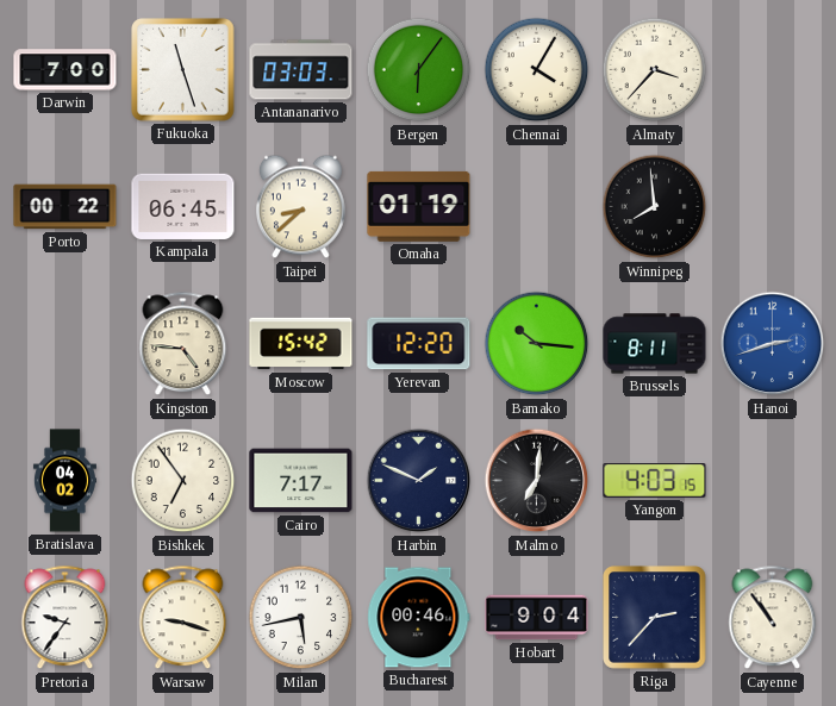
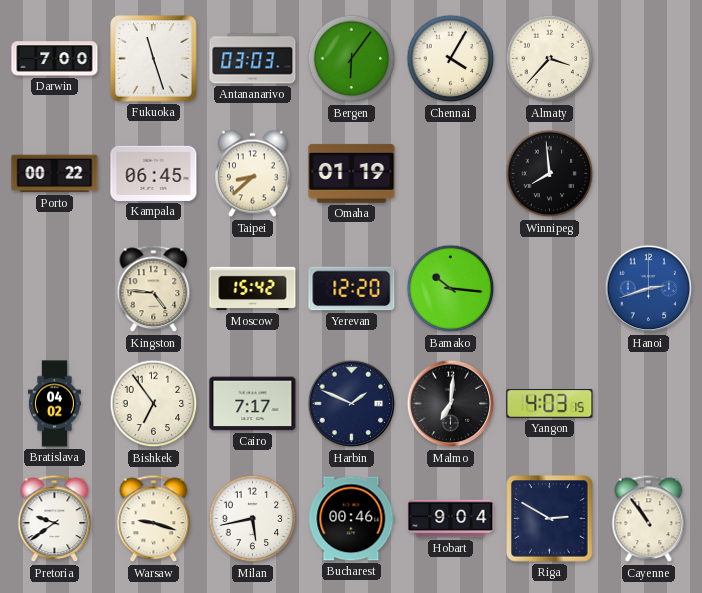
Brussels: 8:11 -> none
Pretoria: 9:36 -> 9:39
Riga: 2:37 -> 2:50
